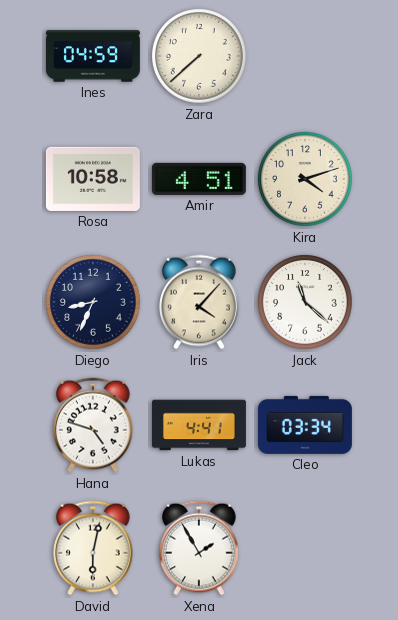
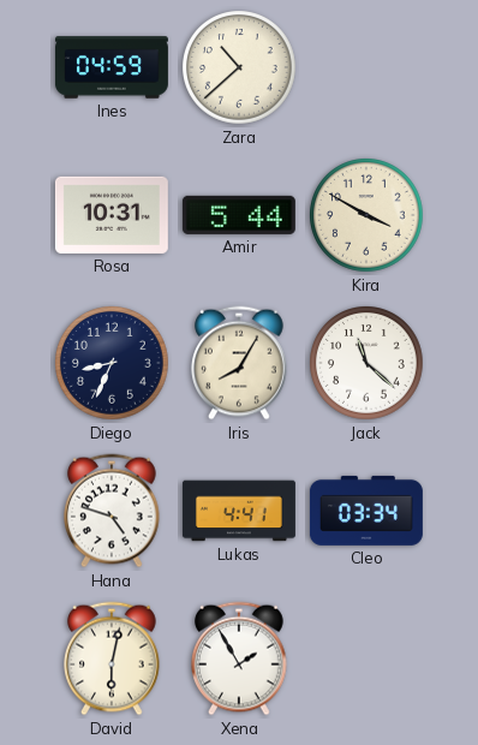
Zara: 7:38 -> 10:38
Rosa: 10:58 -> 10:31
Amir: 4:51 -> 5:44
Kira: 4:12 -> 3:50
Iris: 4:07 -> 8:05
